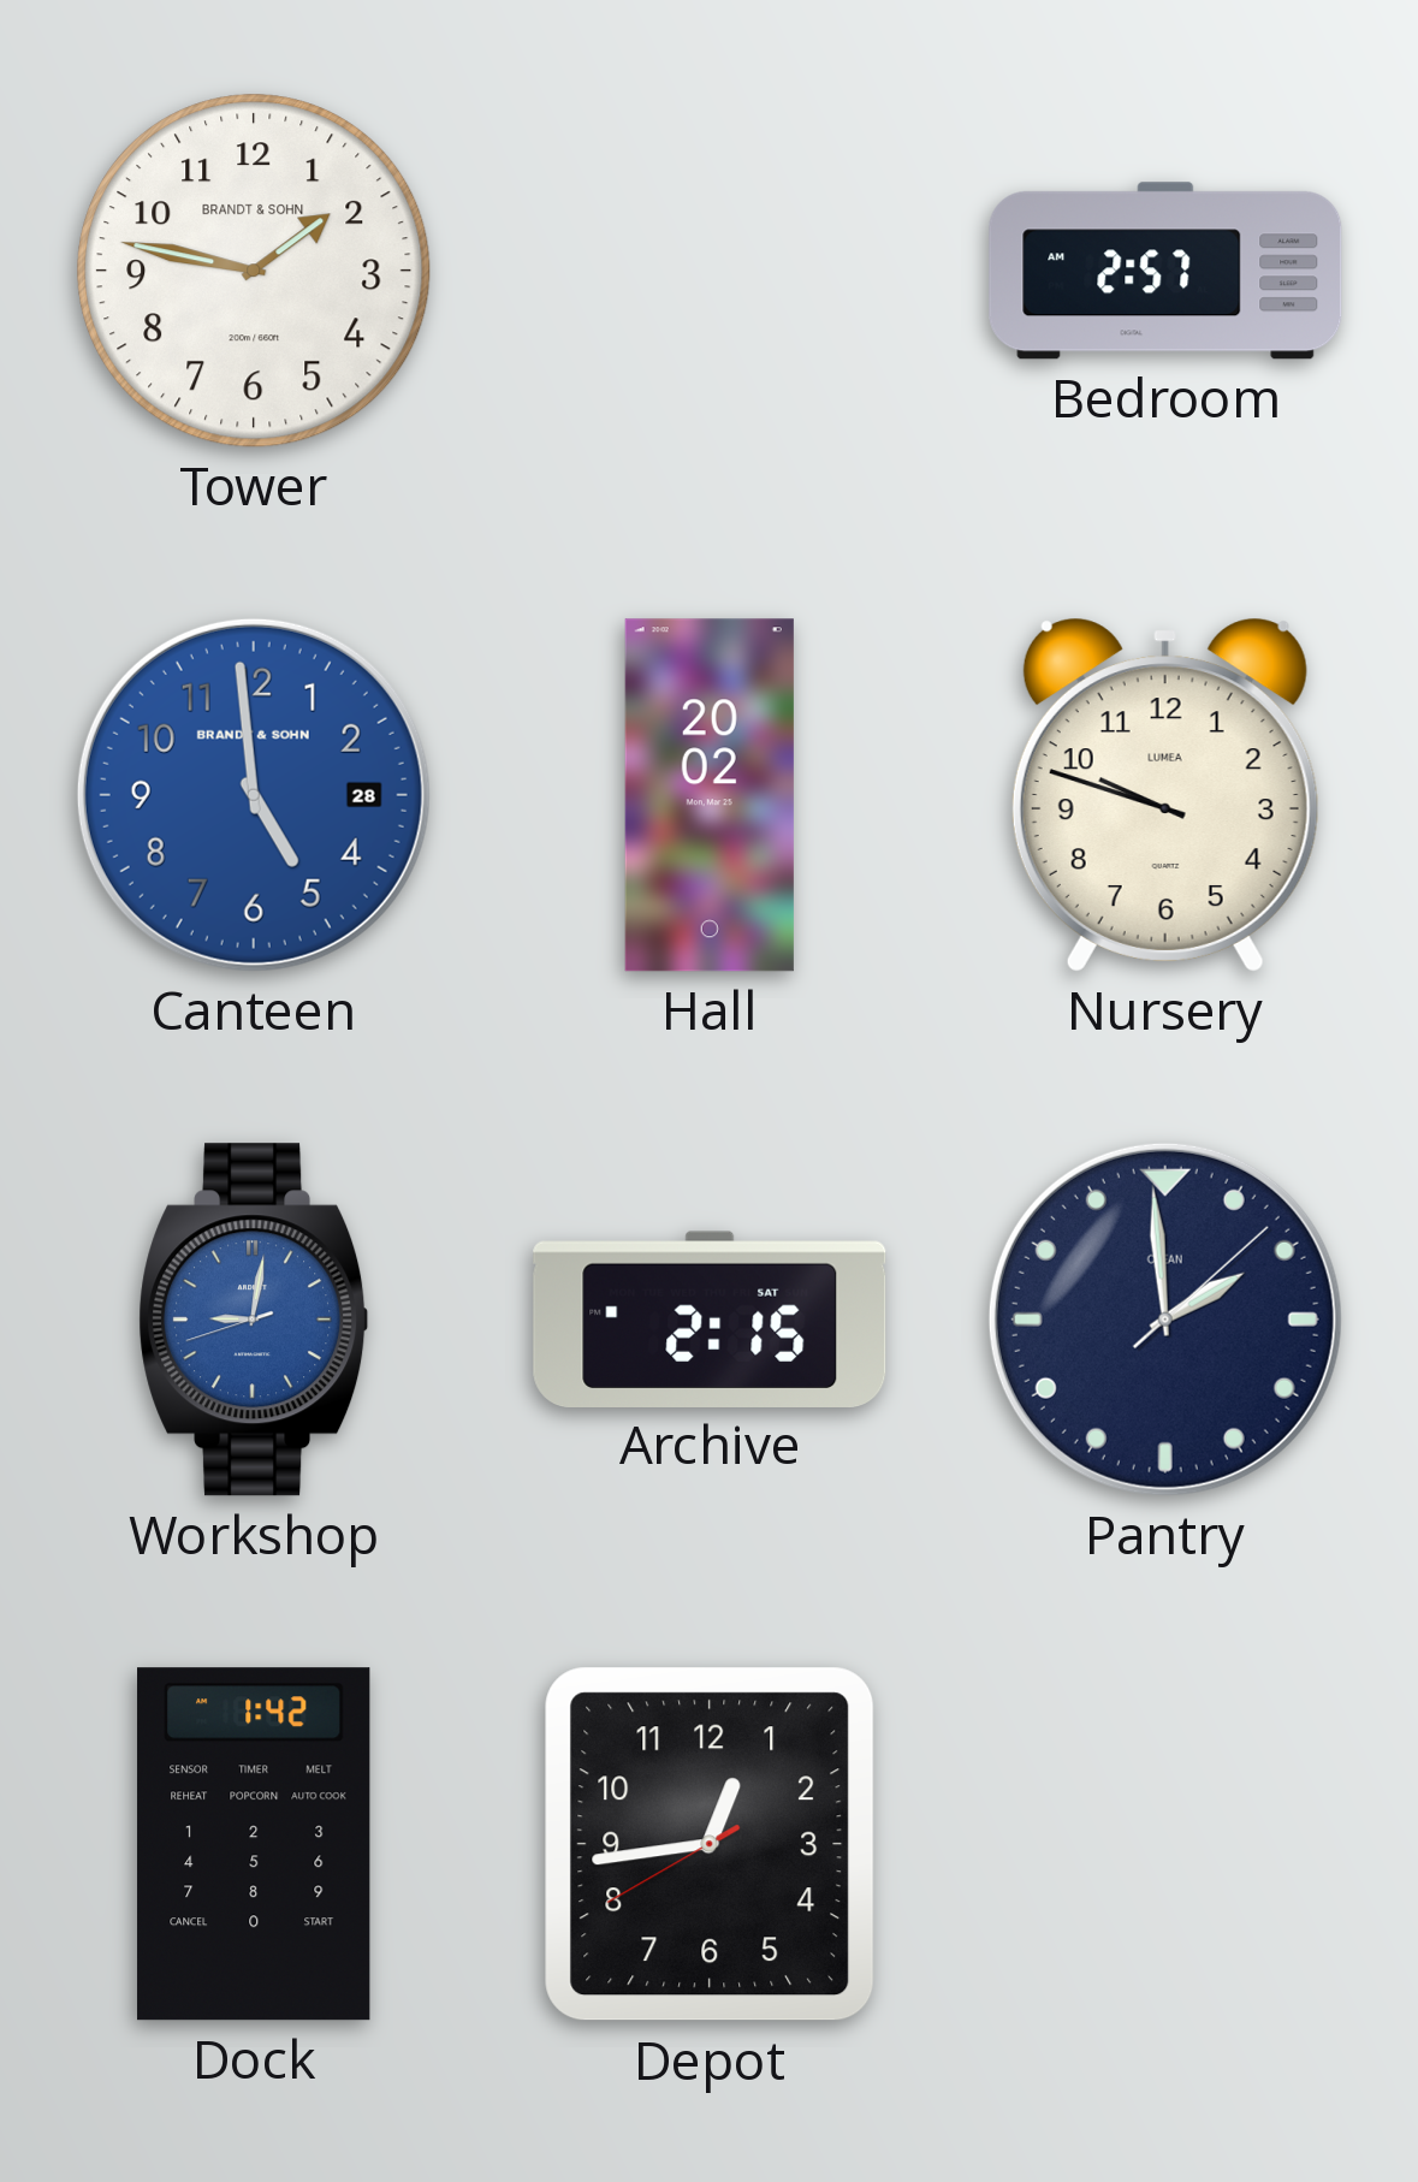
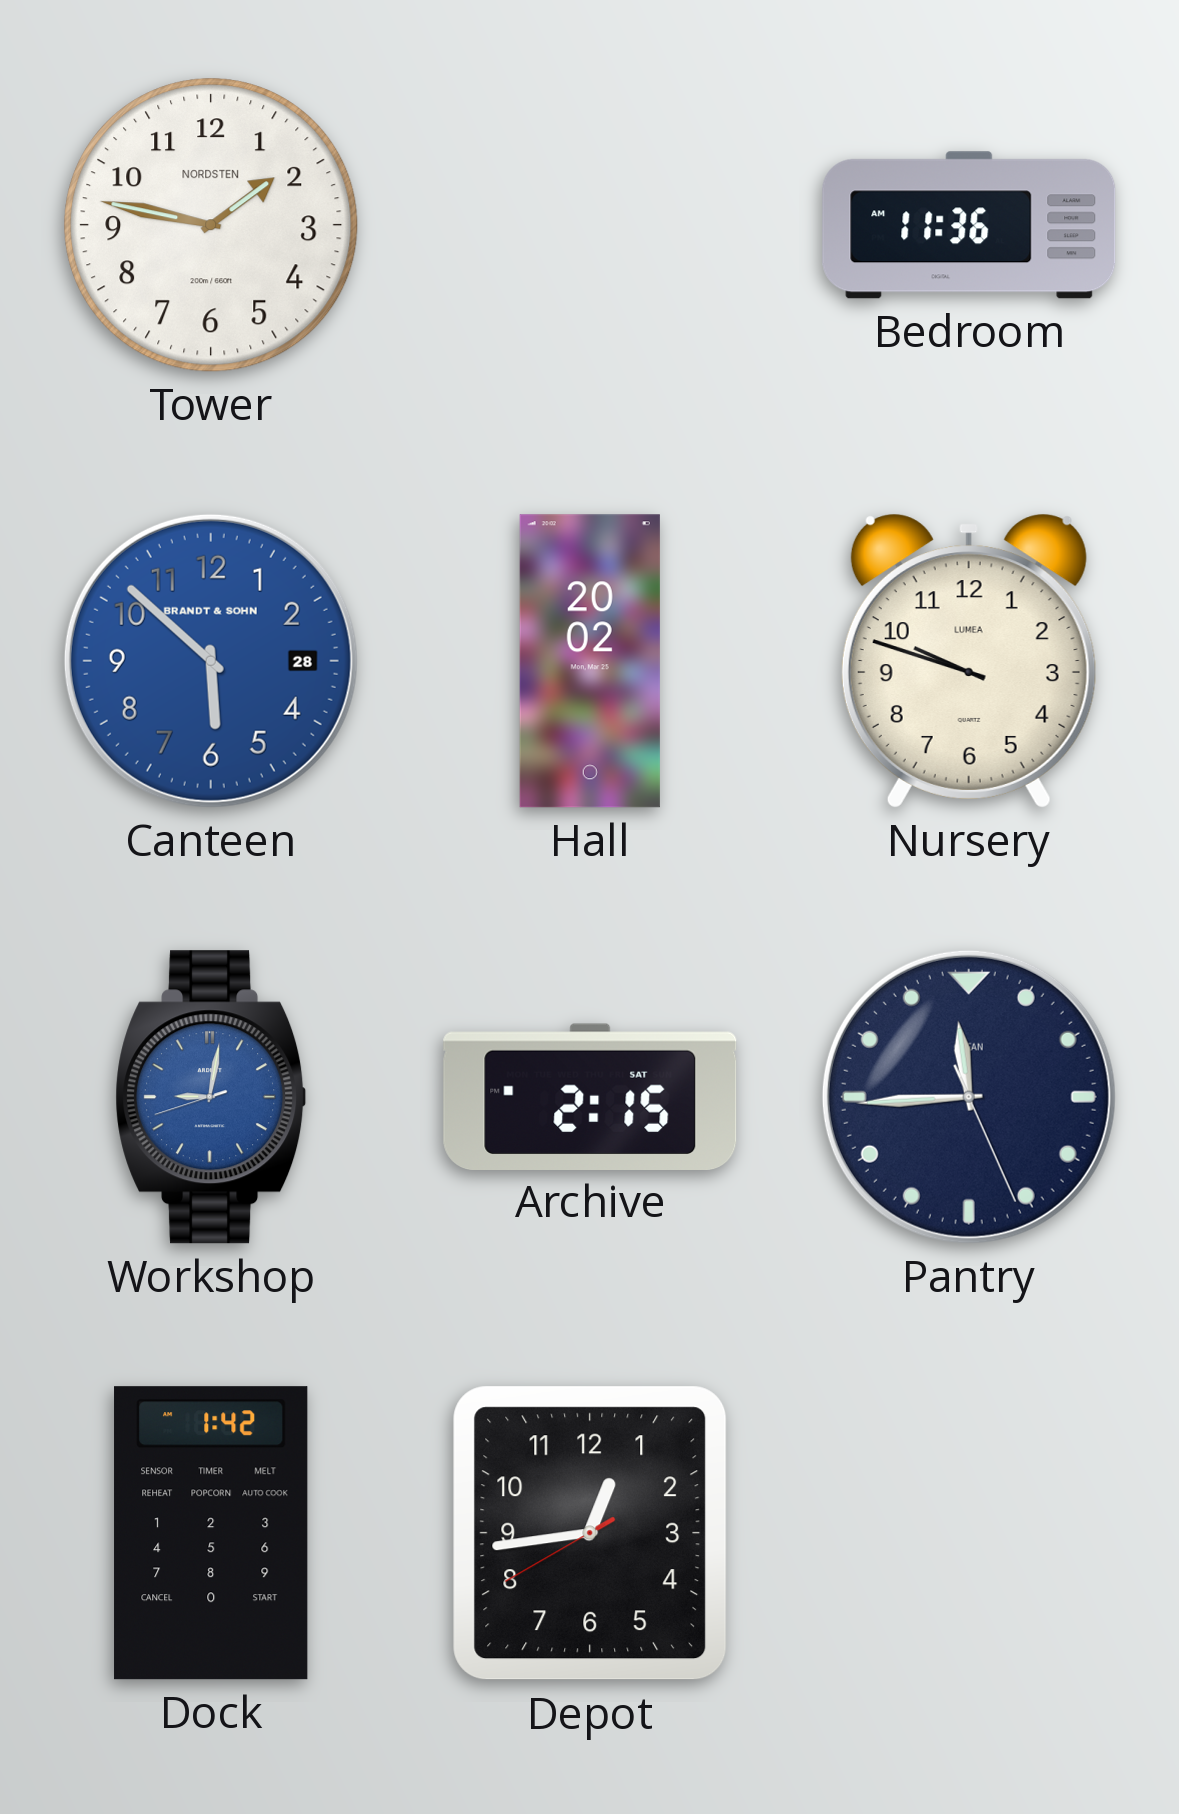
Tower brand: BRANDT & SOHN -> NORDSTEN
Bedroom: 2:57 -> 11:36
Canteen: 4:59 -> 5:52
Pantry: 1:59 -> 11:44
